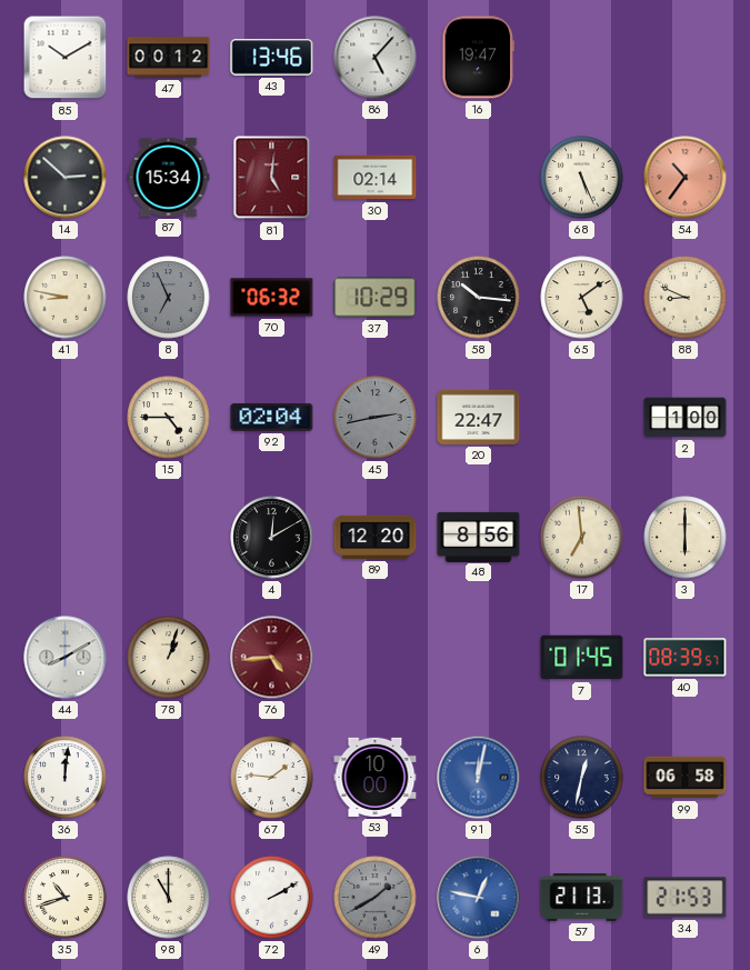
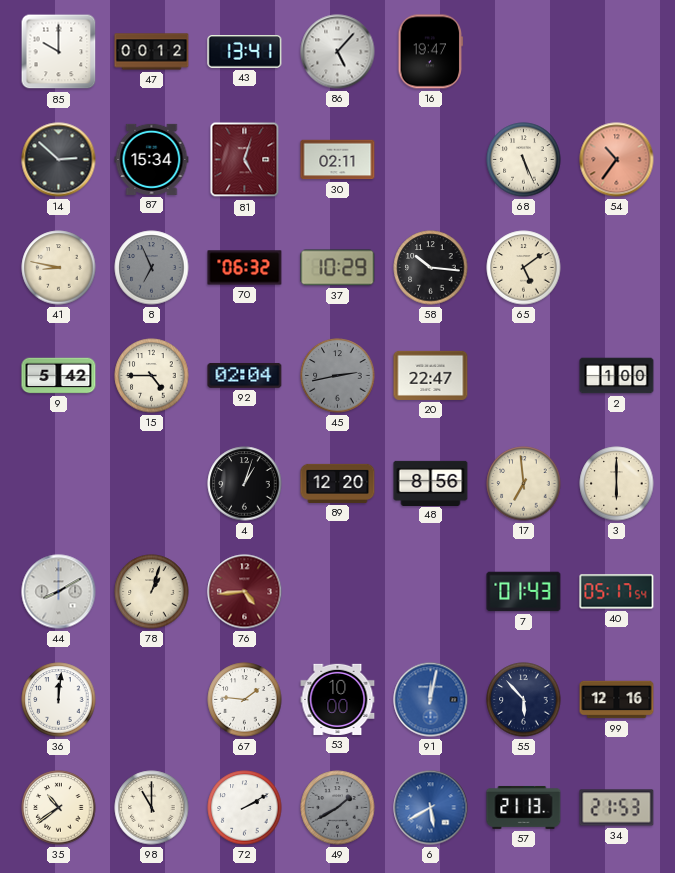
85: 10:10 -> 10:00
43: 13:46 -> 13:41
81: 5:01 -> 5:03
30: 02:14 -> 02:11
88: 8:49 -> none
9: none -> 5:42
4: 12:10 -> 1:03
7: 01:45 -> 01:43
40: 08:39 -> 05:17
55: 12:32 -> 5:53
99: 06:58 -> 12:16
35: 10:42 -> 10:39
6: 12:47 -> 5:40
